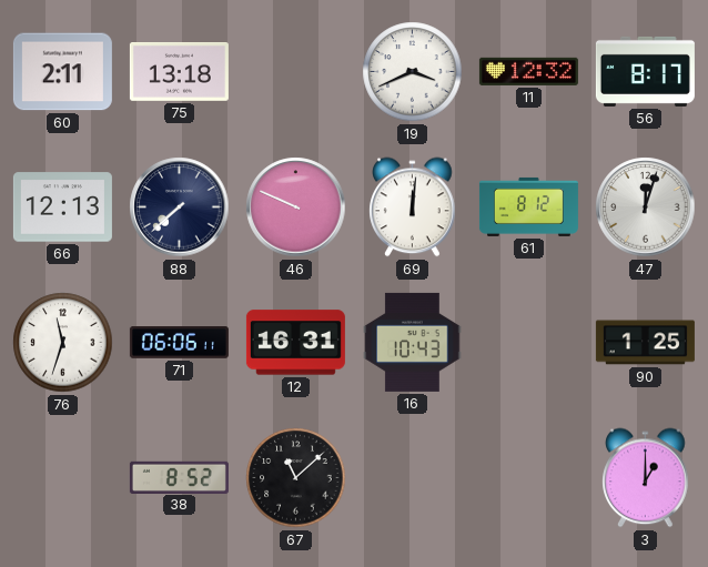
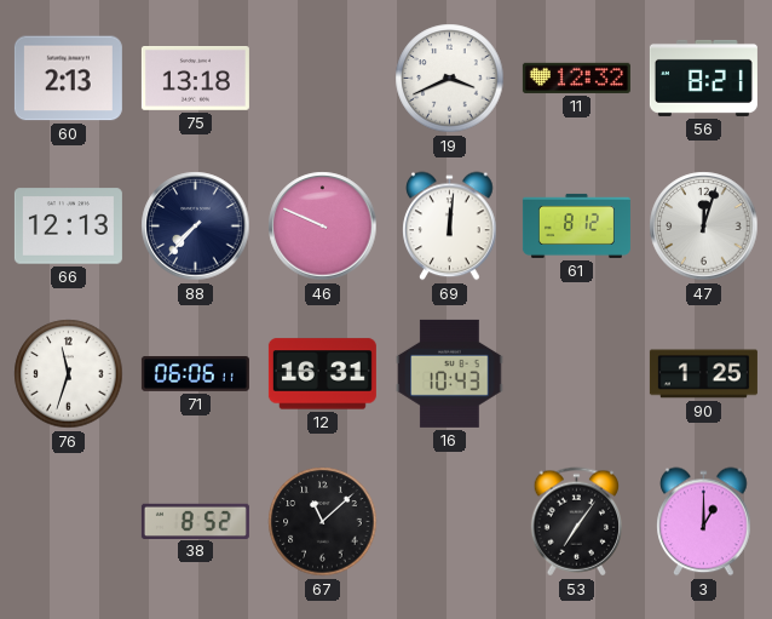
60: 2:11 -> 2:13
56: 8:17 -> 8:21
88: 7:38 -> 7:37
53: none -> 7:06
